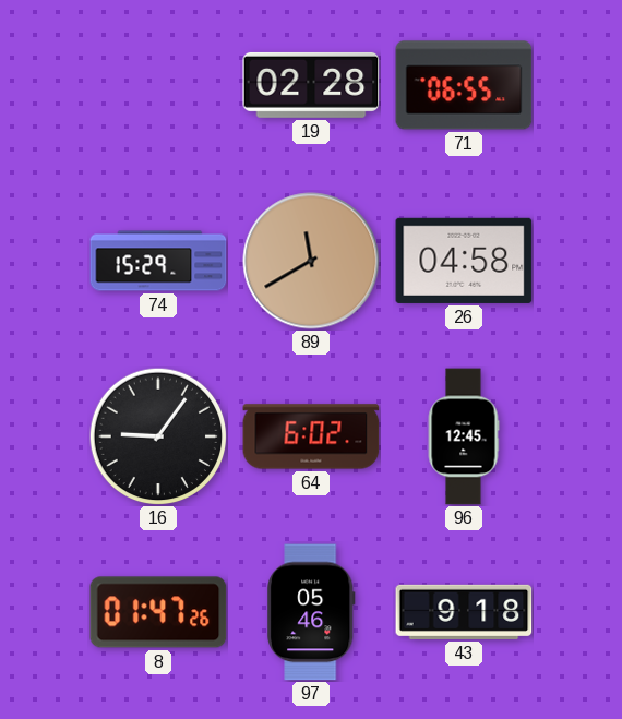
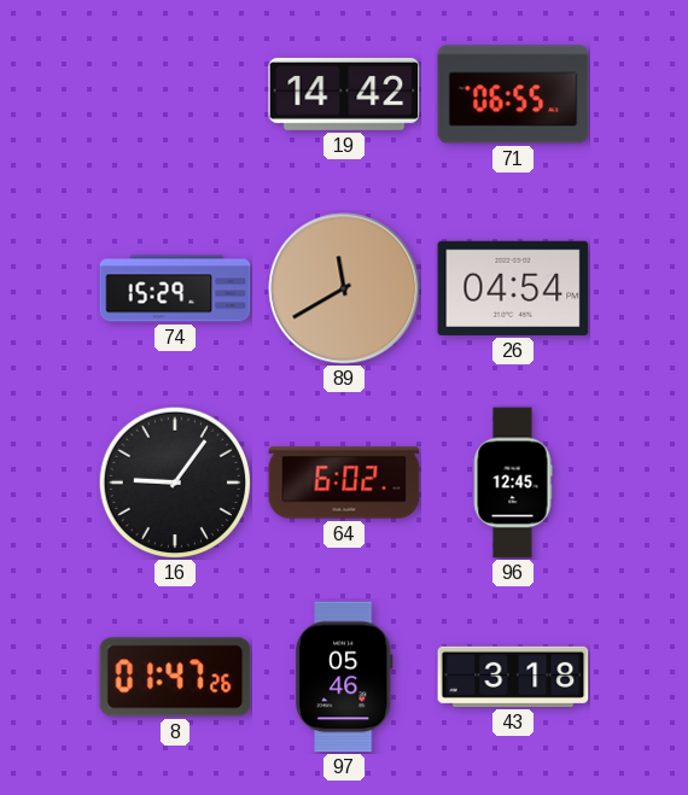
19: 02:28 -> 14:42
26: 04:58 -> 04:54
43: 9:18 -> 3:18
